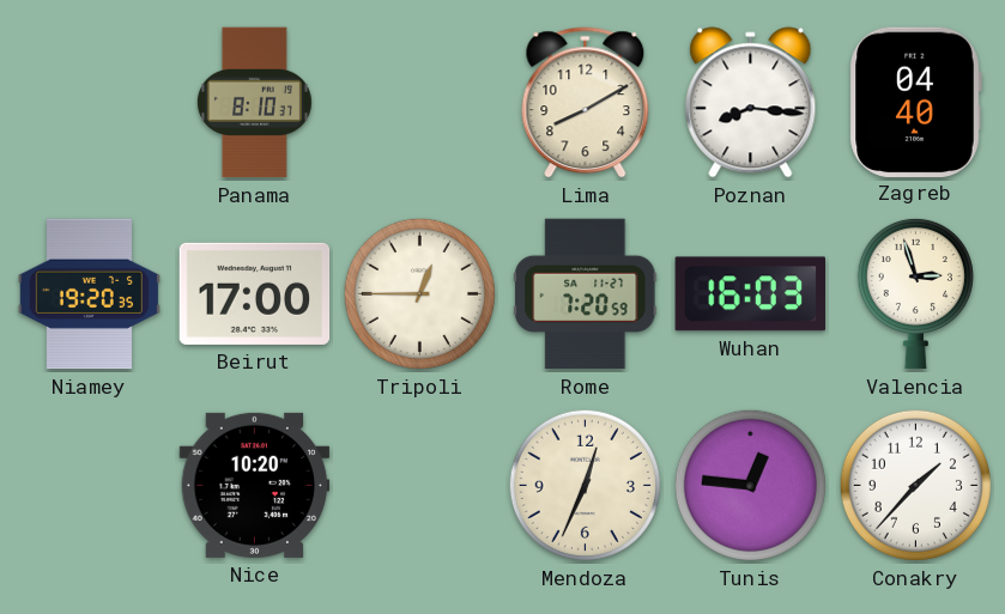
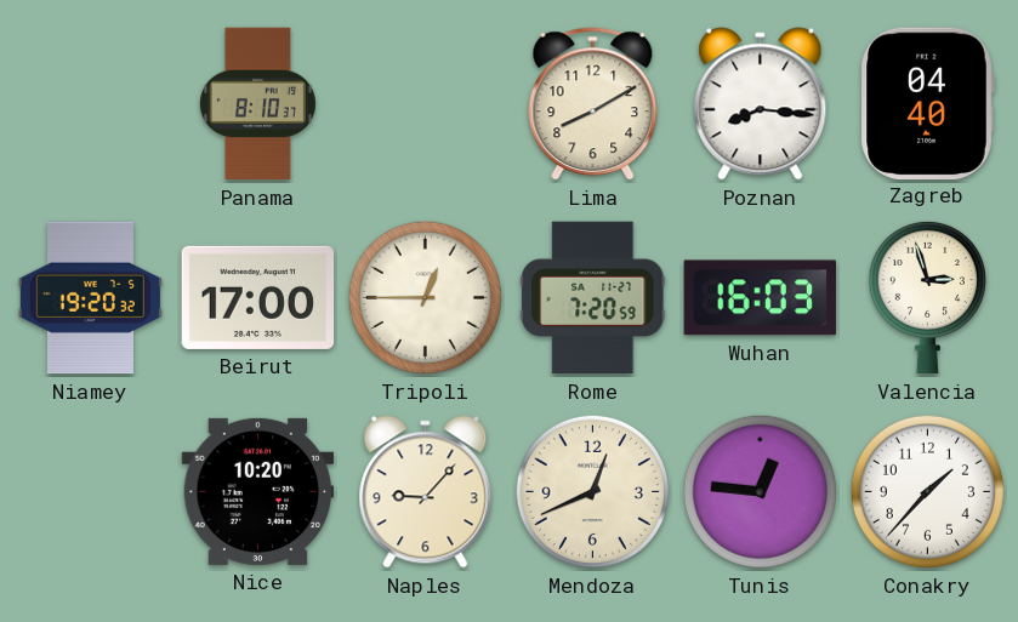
Niamey: 19:20:35 -> 19:20:32
Naples: none -> 9:07
Mendoza: 12:34 -> 12:41
